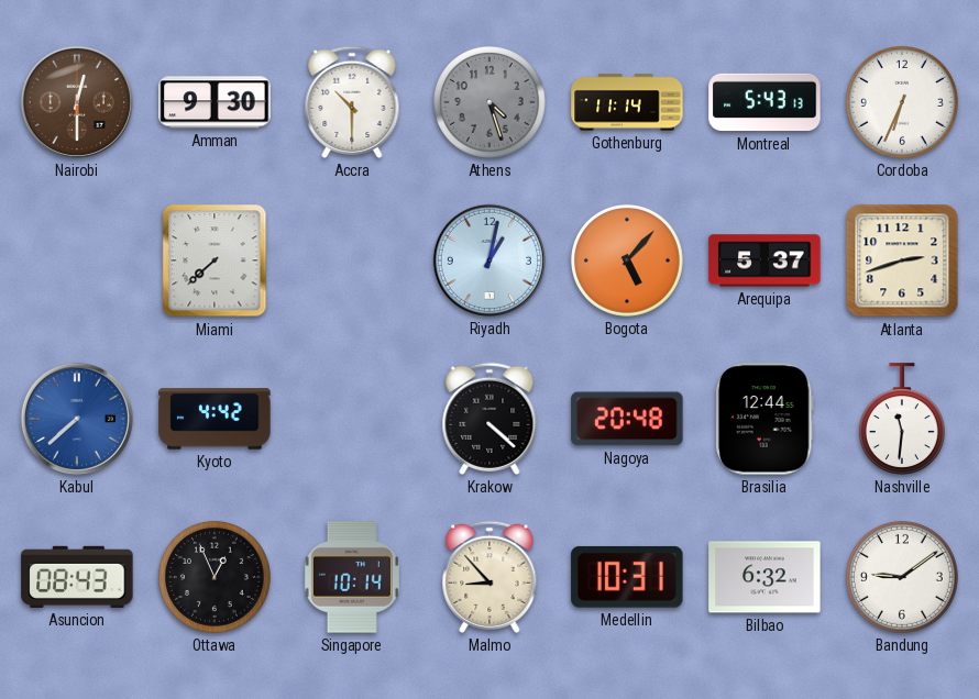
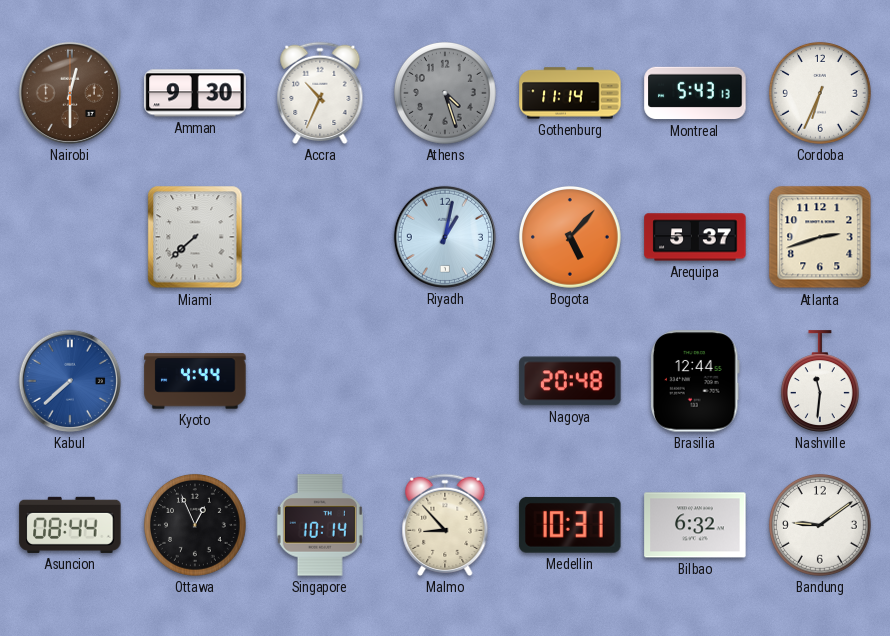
Accra: 10:30 -> 10:34
Kyoto: 4:42 -> 4:44
Krakow: 4:22 -> none
Asuncion: 08:43 -> 08:44
